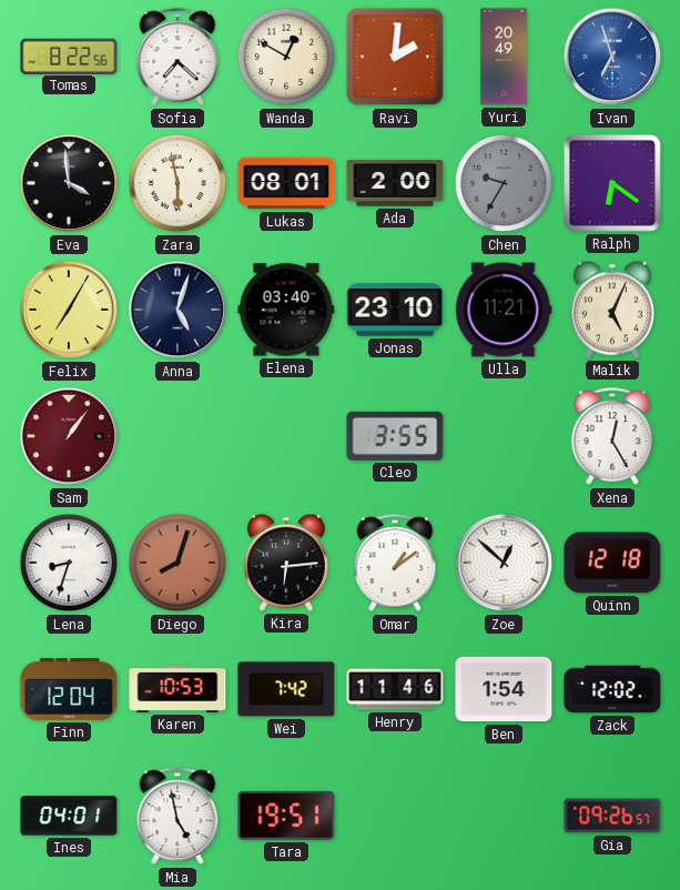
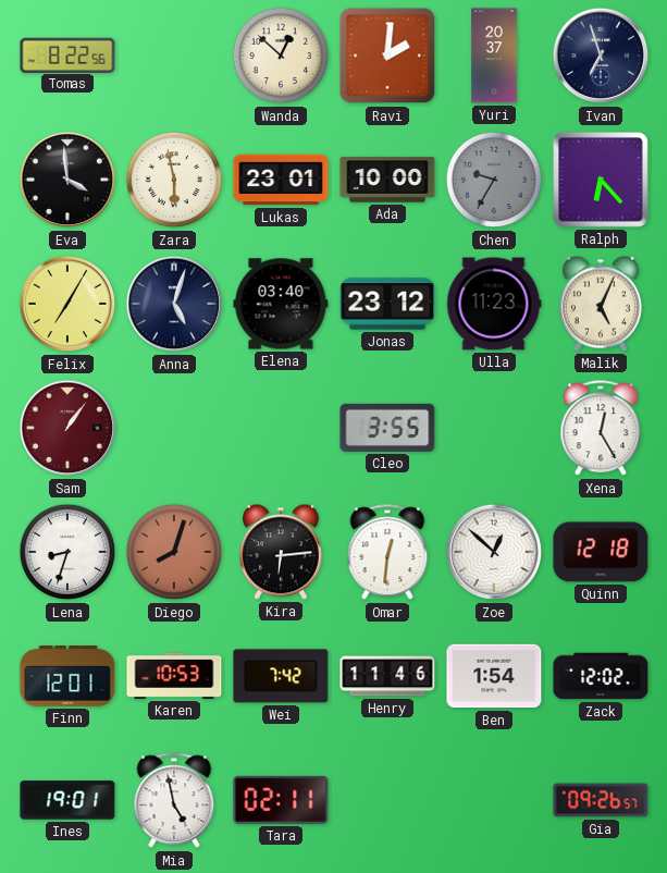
Sofia: 7:22 -> none
Wanda: 12:50 -> 12:52
Yuri: 20:49 -> 20:37
Ivan dial: blue -> navy
Lukas: 08:01 -> 23:01
Ada: 2:00 -> 10:00
Ralph: 6:21 -> 6:23
Jonas: 23:10 -> 23:12
Ulla: 11:21 -> 11:23
Omar: 1:09 -> 12:31
Finn: 12:04 -> 12:01
Ines: 04:01 -> 19:01
Tara: 19:51 -> 02:11
